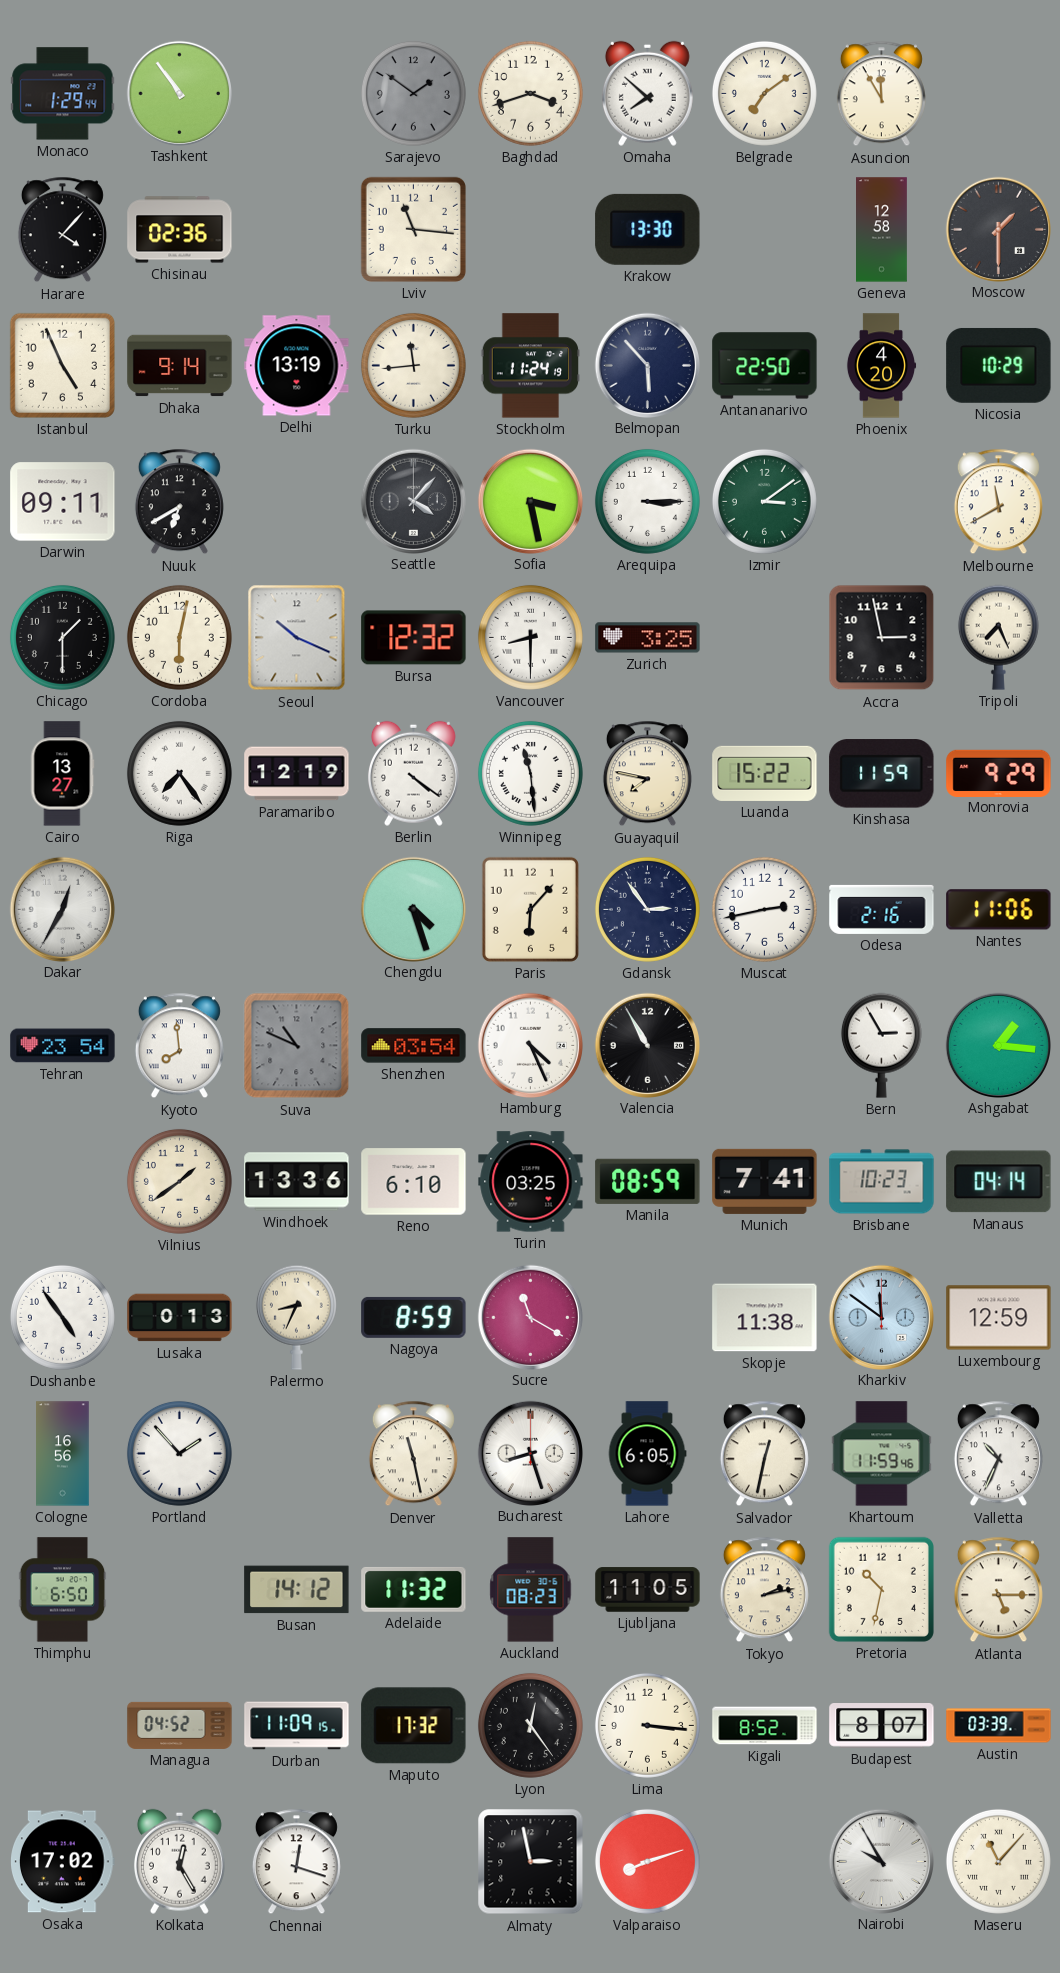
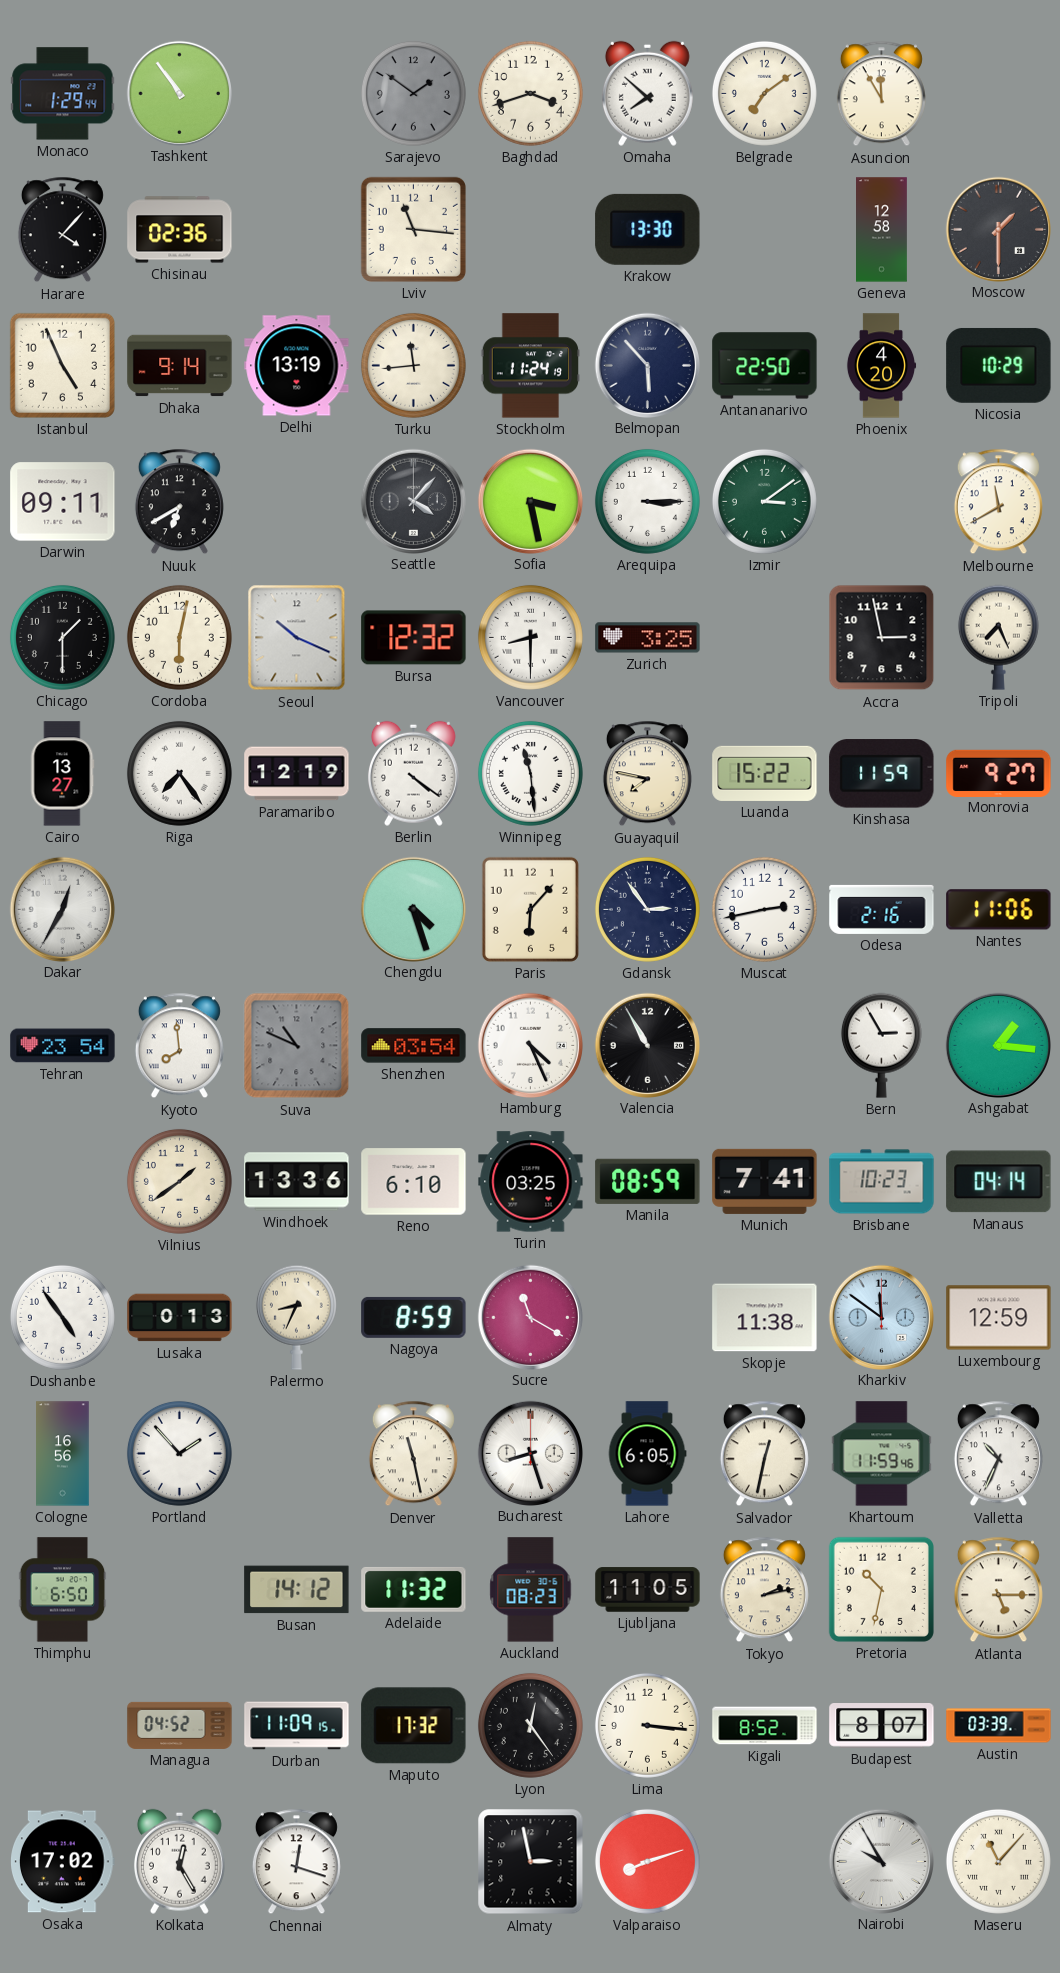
Monrovia: 9:29 -> 9:27
